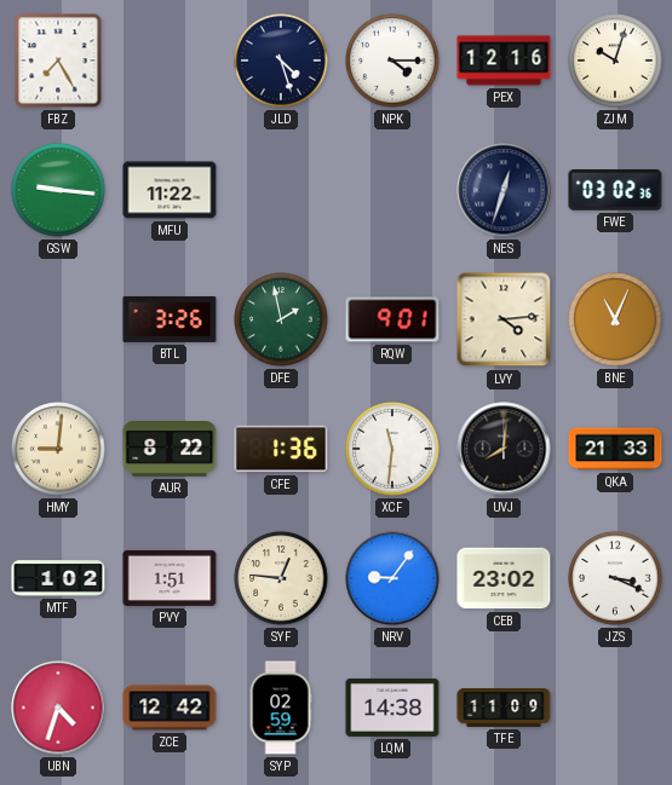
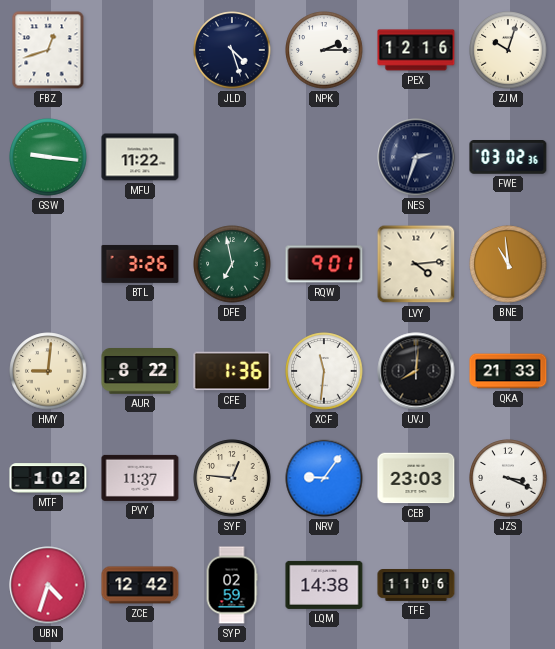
FBZ: 7:25 -> 12:42
NPK: 4:15 -> 2:15
NES: 12:33 -> 2:33
DFE: 1:58 -> 6:58
BNE: 11:04 -> 10:59
PVY: 1:51 -> 11:37
CEB: 23:02 -> 23:03
TFE: 11:09 -> 11:06
